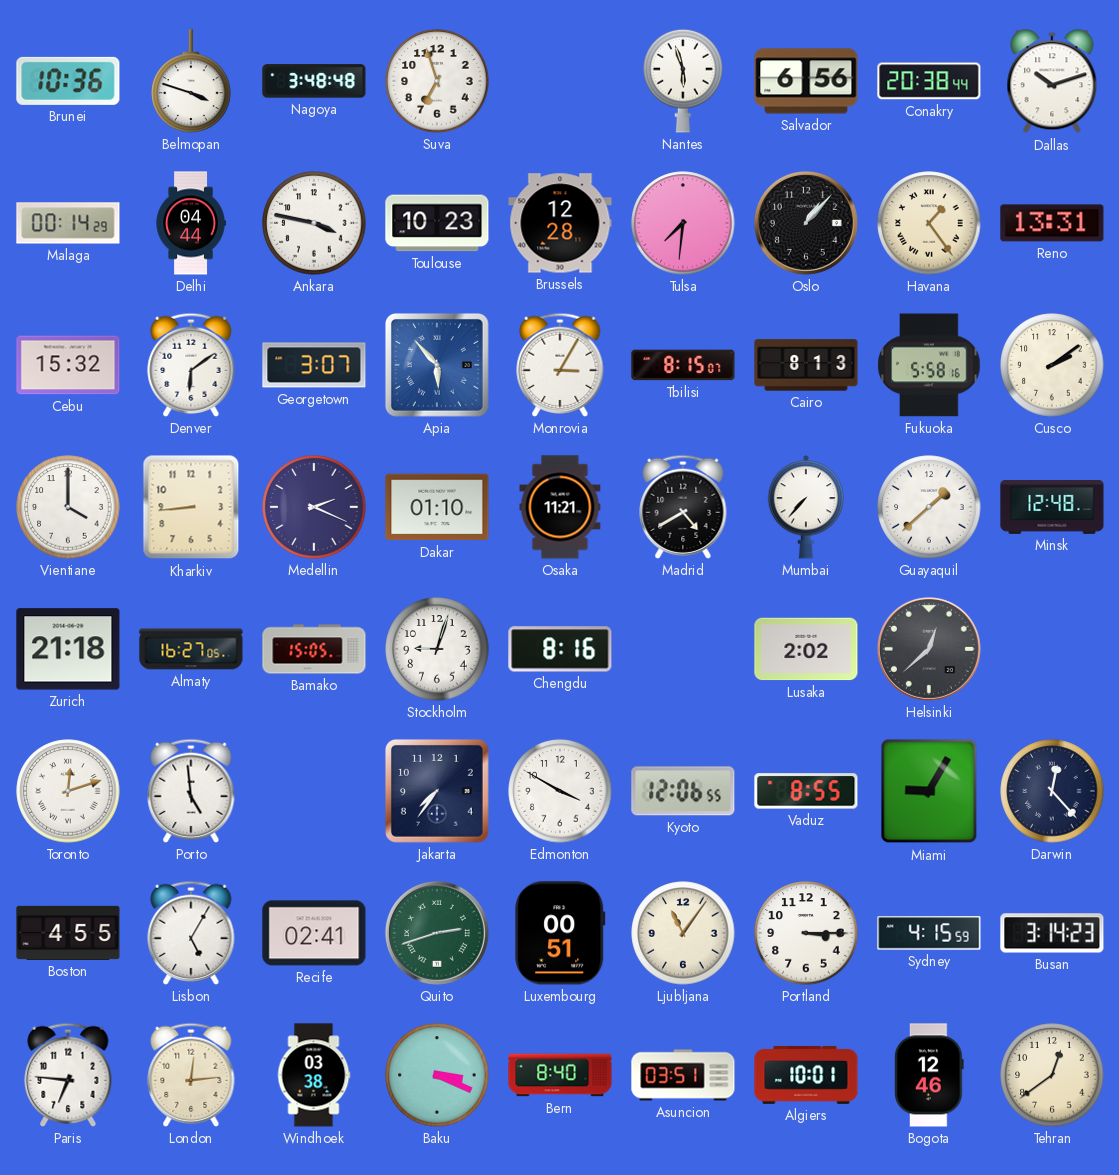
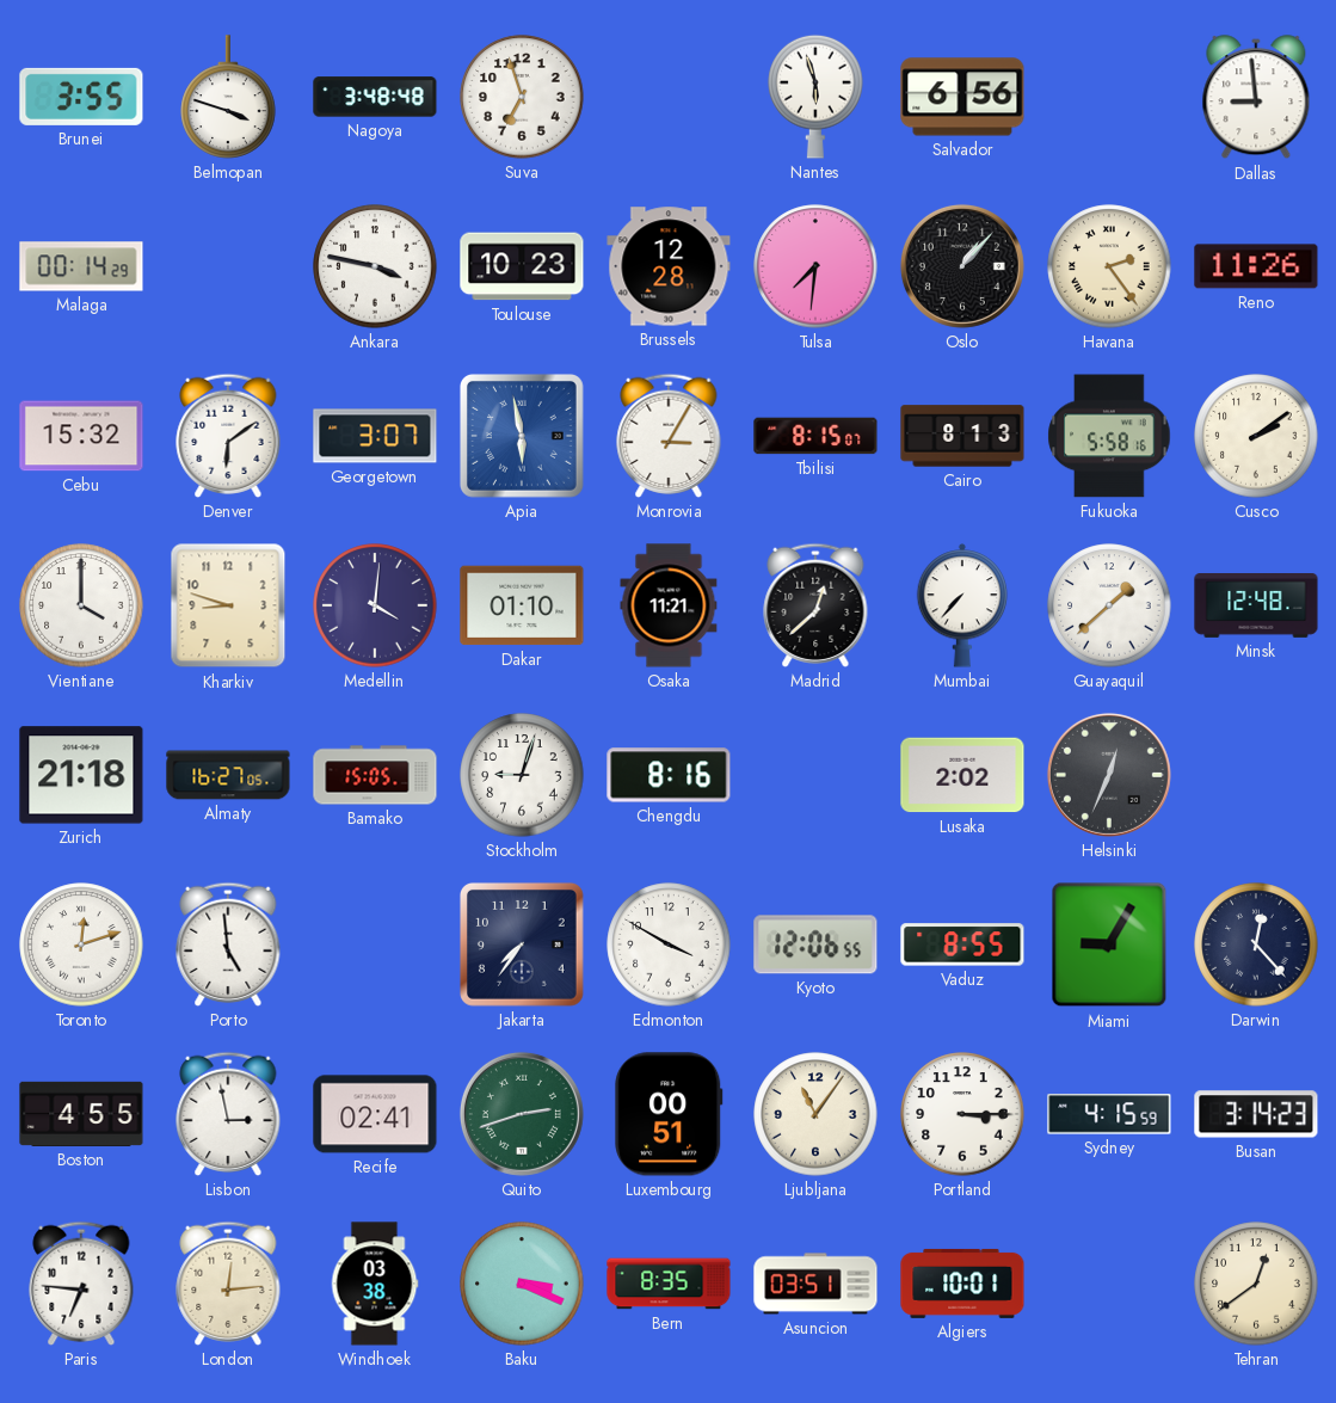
Brunei: 10:36 -> 3:55
Conakry: 20:38 -> none
Dallas: 10:12 -> 8:59
Delhi: 04:44 -> none
Havana: 1:24 -> 2:24
Reno: 13:31 -> 11:26
Apia: 5:53 -> 5:58
Kharkiv: 8:44 -> 8:48
Medellin: 2:19 -> 4:01
Madrid: 4:40 -> 12:38
Helsinki: 12:38 -> 12:34
Lisbon: 5:05 -> 2:58
Bern: 8:40 -> 8:35
Bogota: 12:46 -> none
